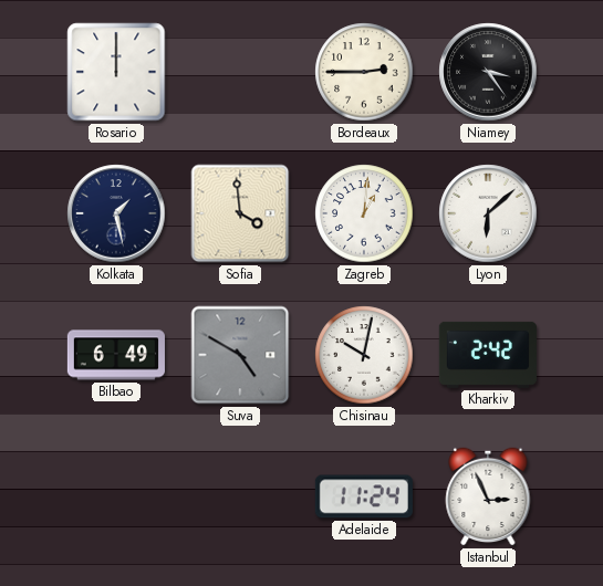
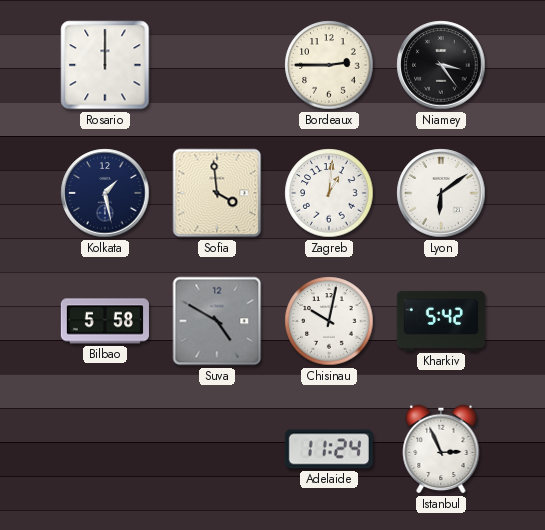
Lyon: 6:08 -> 6:09
Bilbao: 6:49 -> 5:58
Kharkiv: 2:42 -> 5:42
